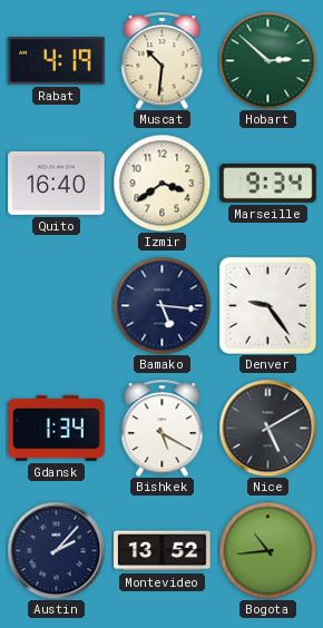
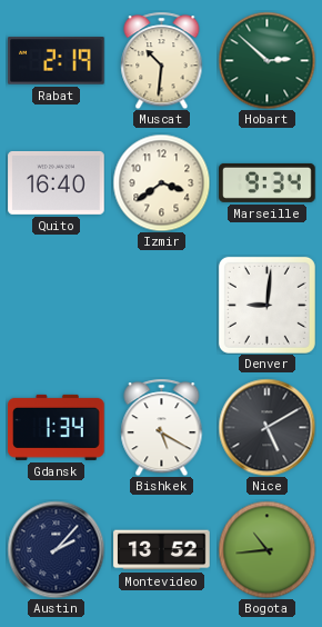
Rabat: 4:19 -> 2:19
Bamako: 5:16 -> none
Denver: 9:24 -> 9:01
